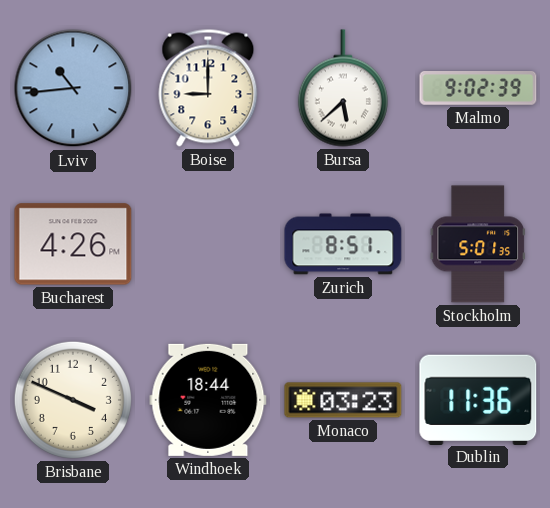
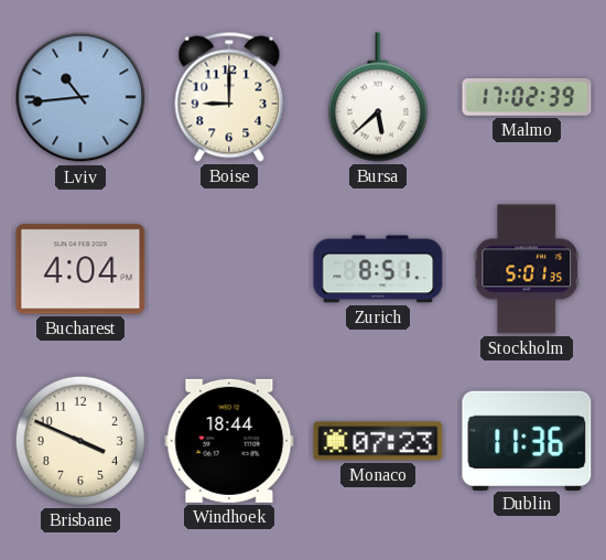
Malmo: 9:02 -> 17:02
Bucharest: 4:26 -> 4:04
Monaco: 03:23 -> 07:23
